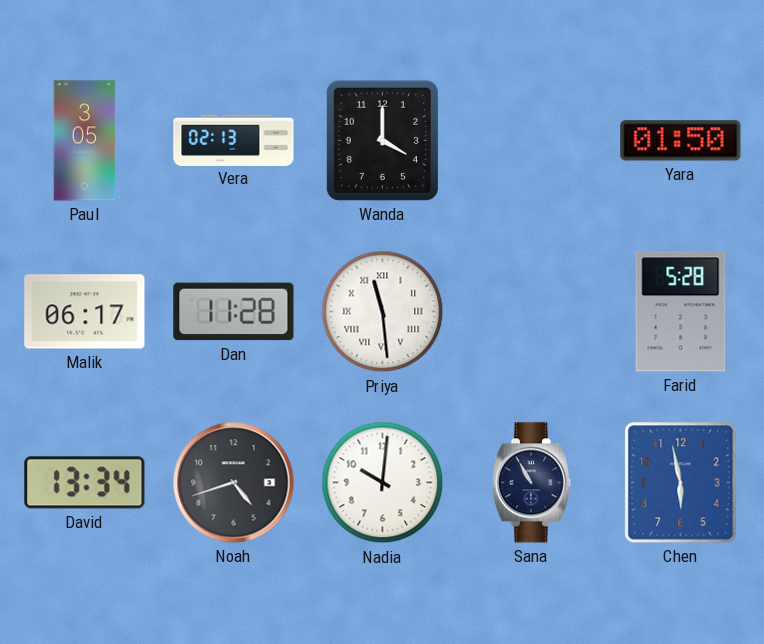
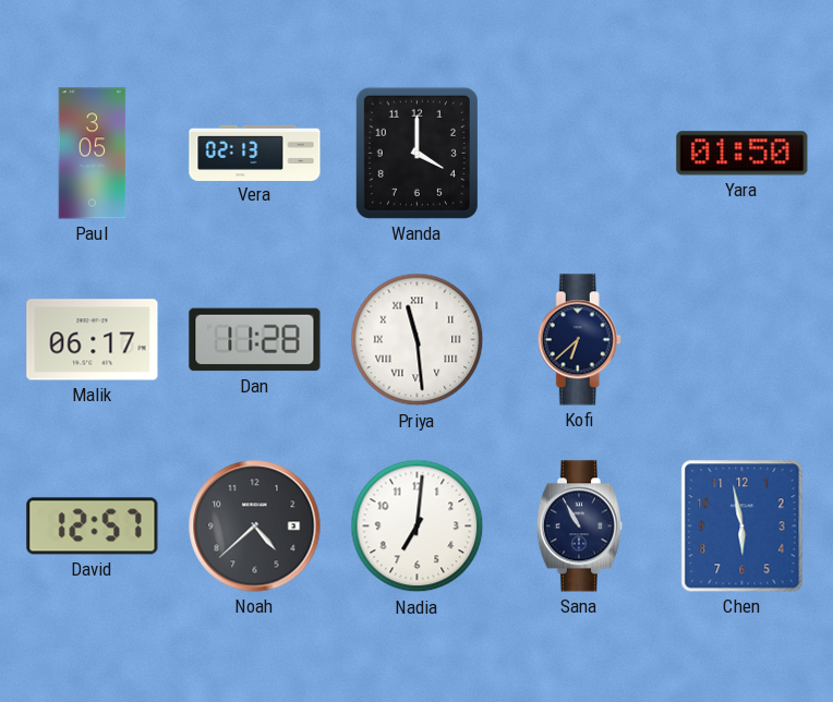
Kofi: none -> 6:38
Farid: 5:28 -> none
David: 13:34 -> 12:57
Noah: 4:42 -> 4:38
Nadia: 10:01 -> 7:01
